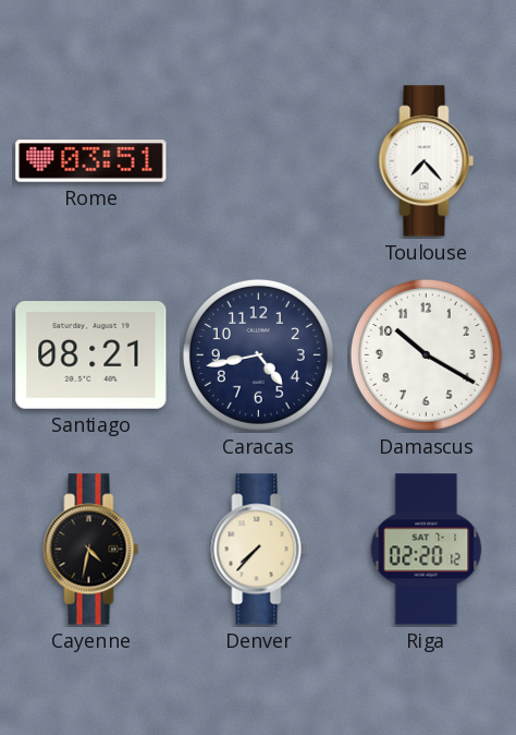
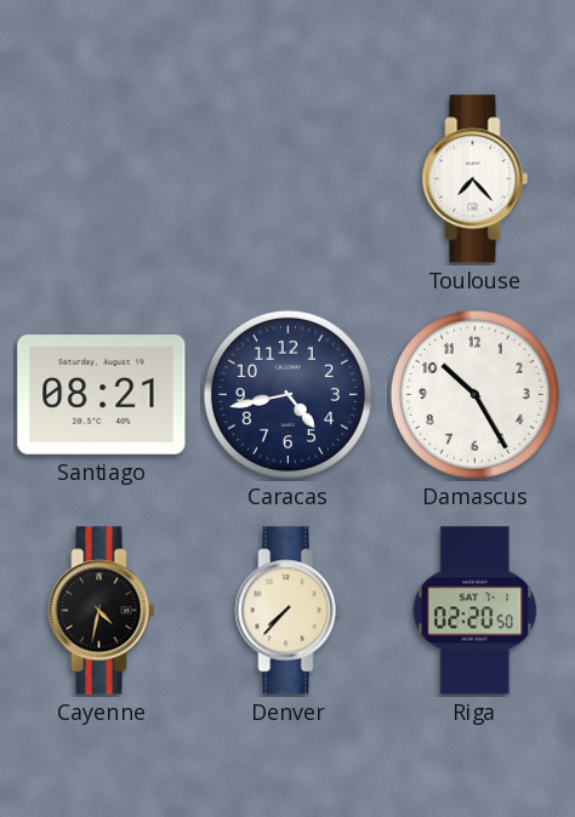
Rome: 03:51 -> none
Damascus: 10:20 -> 10:25
Riga: 02:20:12 -> 02:20:50
